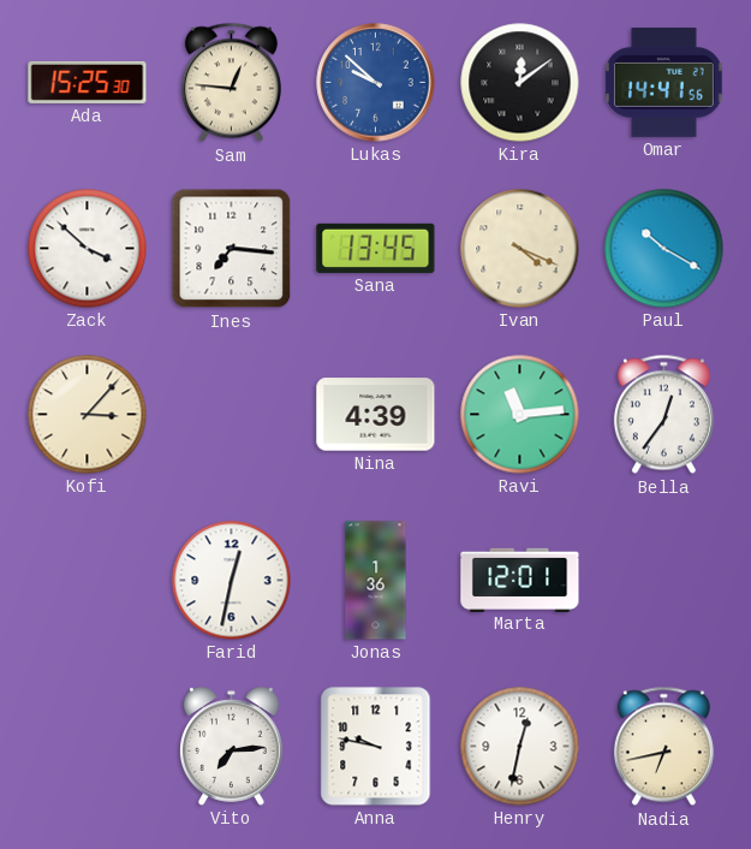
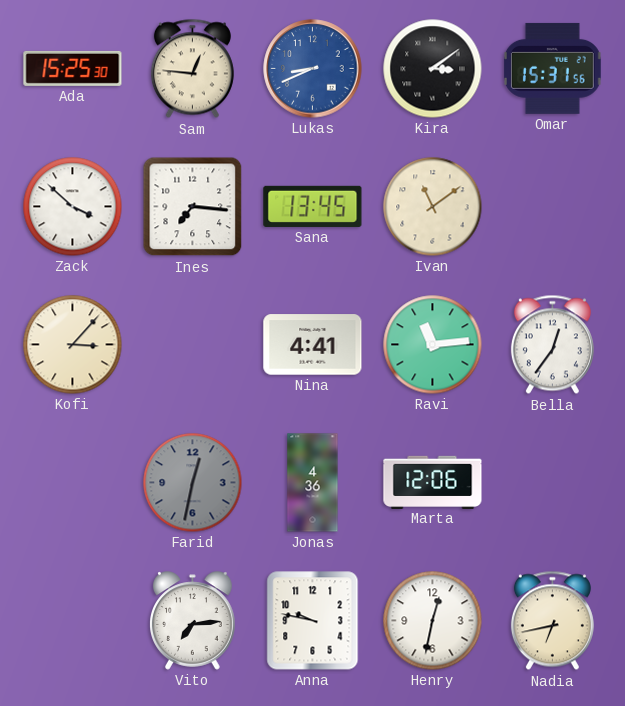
Lukas: 9:52 -> 8:41
Kira: 12:09 -> 3:09
Omar: 14:41 -> 15:31
Ivan: 4:19 -> 11:09
Paul: 10:20 -> none
Nina: 4:39 -> 4:41
Farid dial: white -> grey
Jonas: 1:36 -> 4:36
Marta: 12:01 -> 12:06
